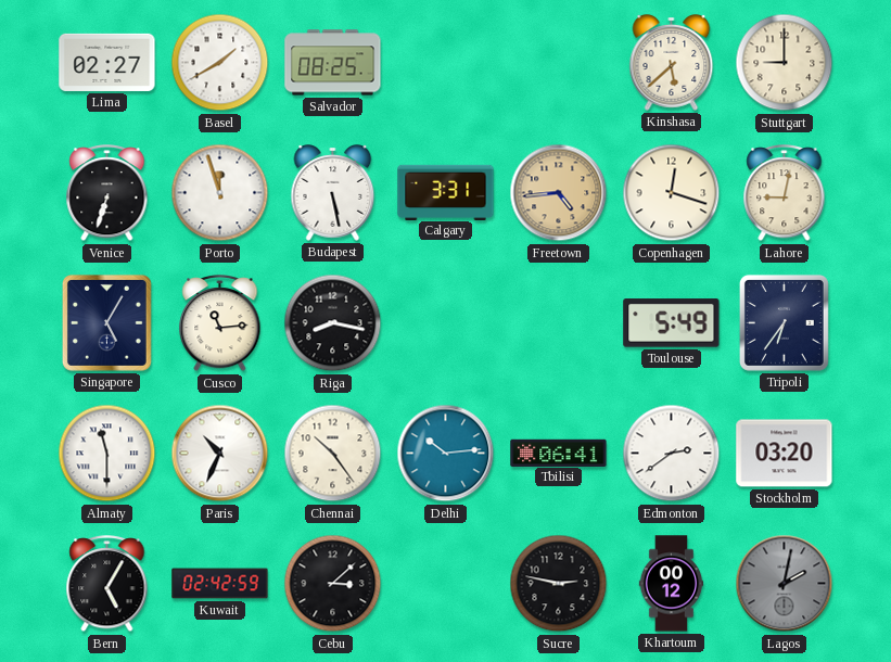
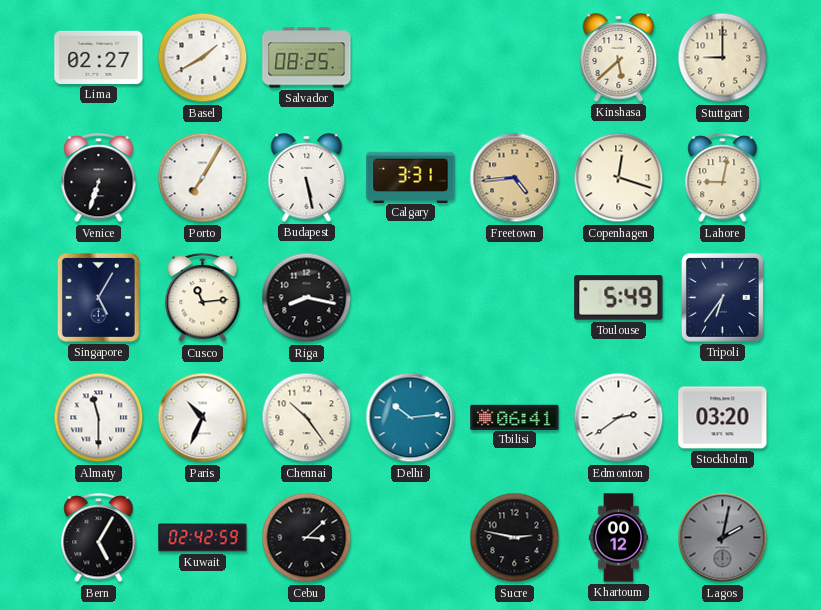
Porto: 11:57 -> 7:05
